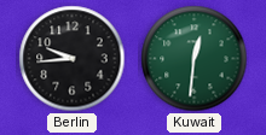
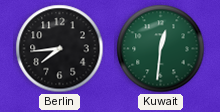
Berlin: 9:44 -> 7:44
